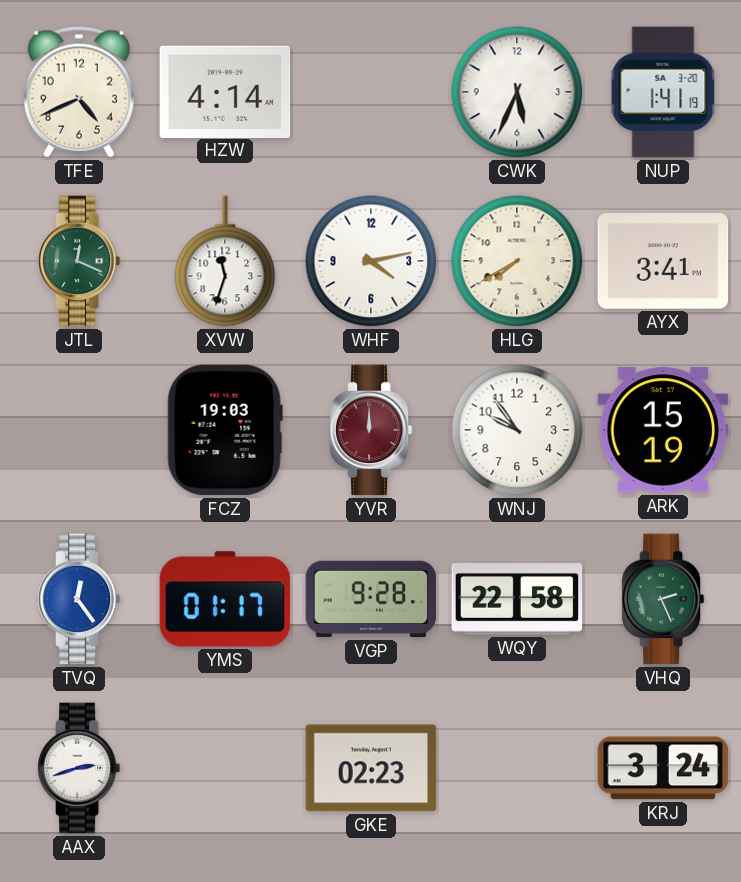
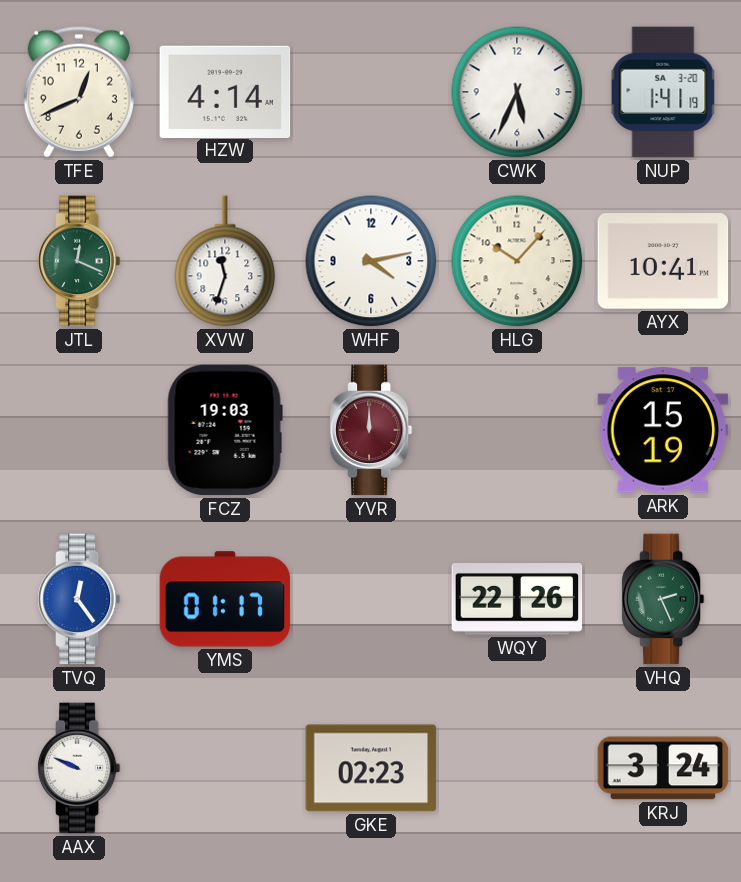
TFE: 4:41 -> 12:41
HLG: 7:40 -> 10:07
AYX: 3:41 -> 10:41
WNJ: 9:54 -> none
VGP: 9:28 -> none
WQY: 22:58 -> 22:26
AAX: 2:42 -> 9:49
